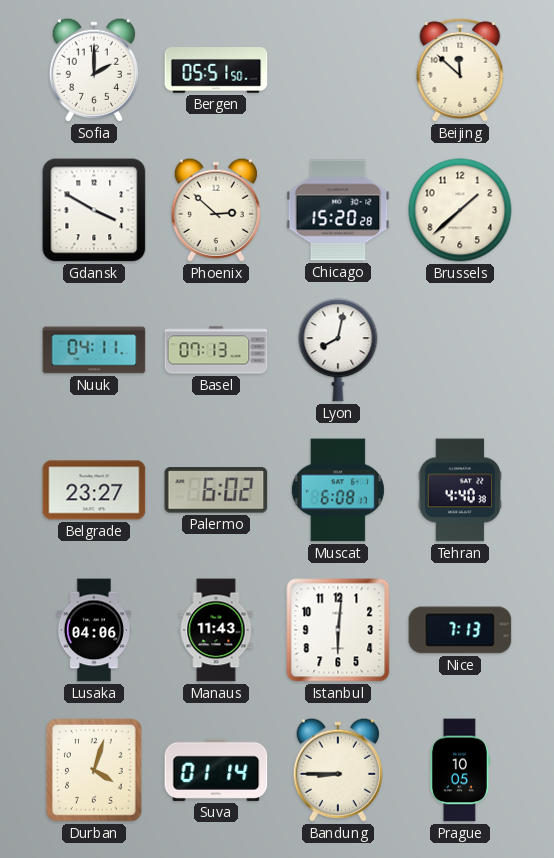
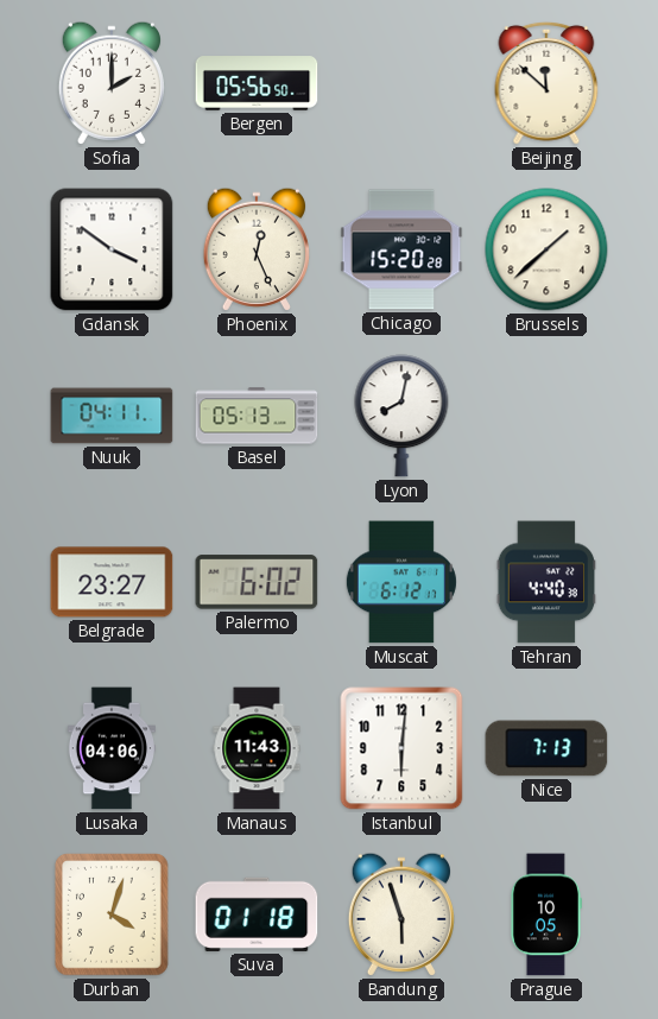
Bergen: 05:51 -> 05:56
Gdansk: 3:50 -> 3:51
Phoenix: 2:52 -> 12:26
Basel: 07:13 -> 05:13
Muscat: 6:08 -> 6:12
Suva: 01:14 -> 01:18
Bandung: 8:45 -> 5:57
